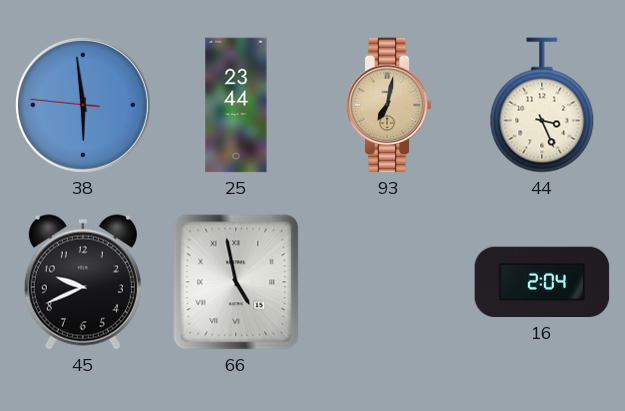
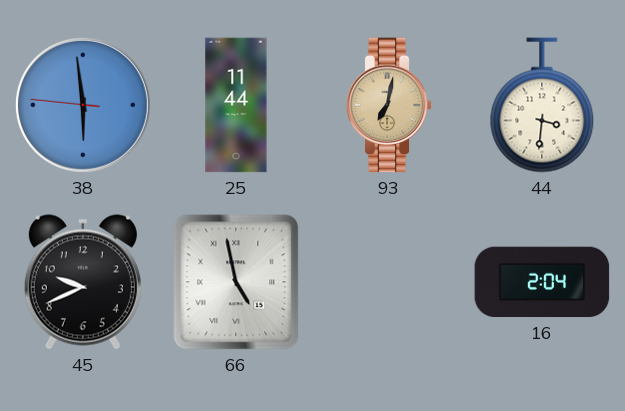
25: 23:44 -> 11:44
44: 3:26 -> 3:31
